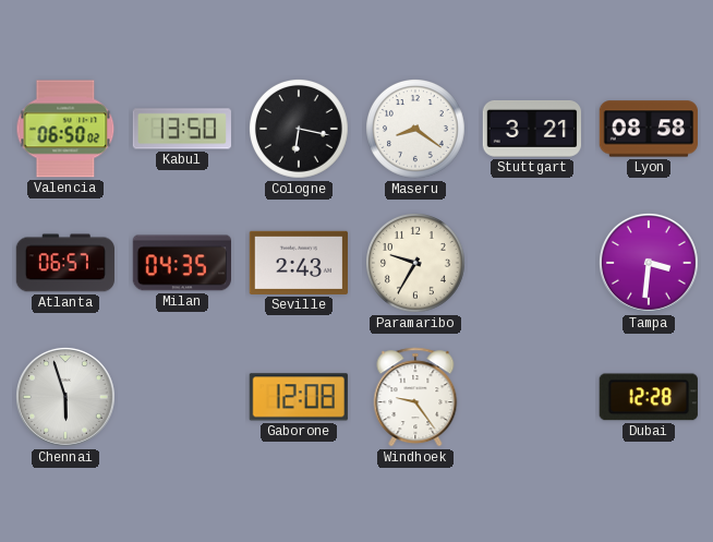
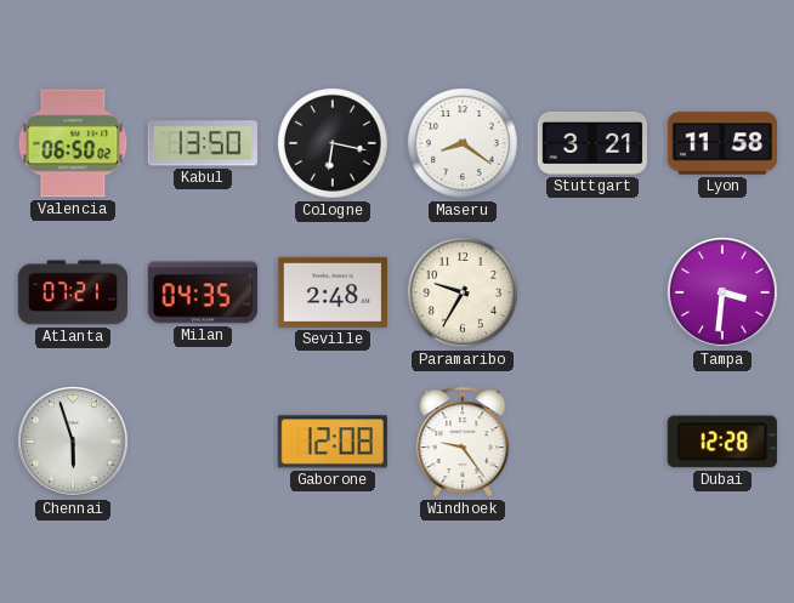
Lyon: 08:58 -> 11:58
Atlanta: 06:57 -> 07:21
Seville: 2:43 -> 2:48
